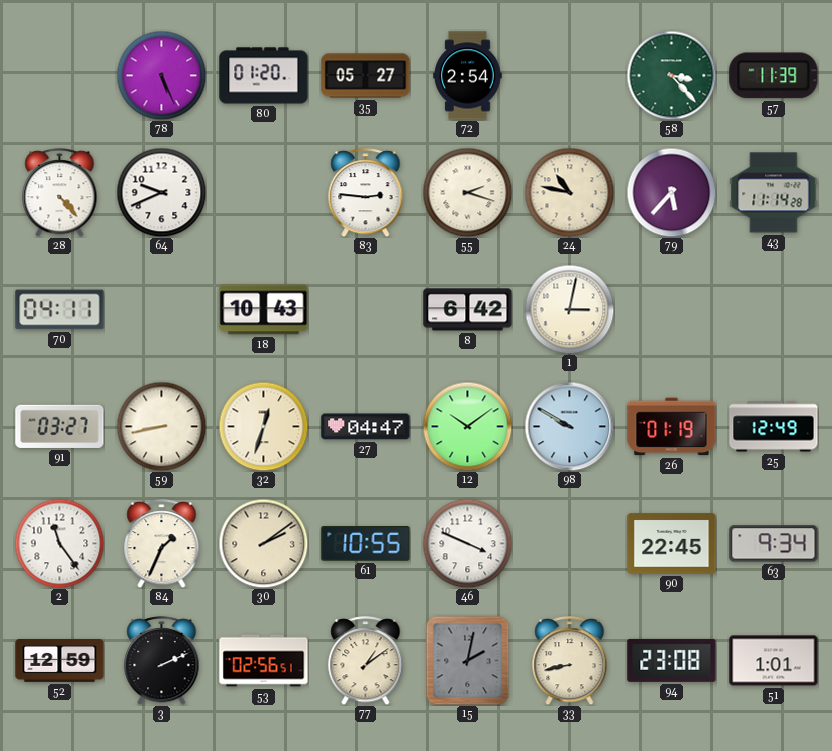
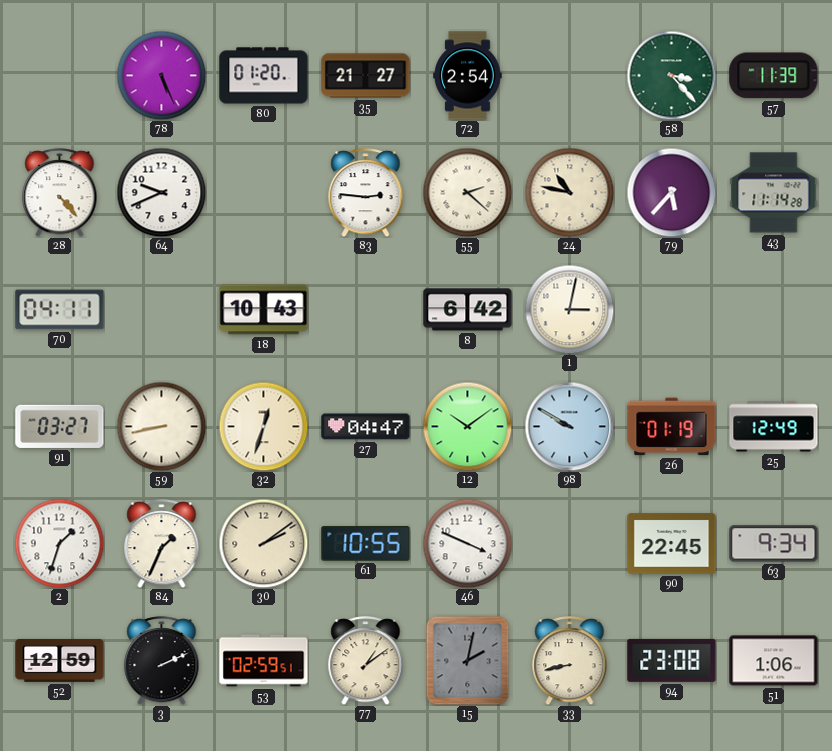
35: 05:27 -> 21:27
55: 2:18 -> 2:22
2: 11:24 -> 1:33
53: 02:56 -> 02:59
51: 1:01 -> 1:06
